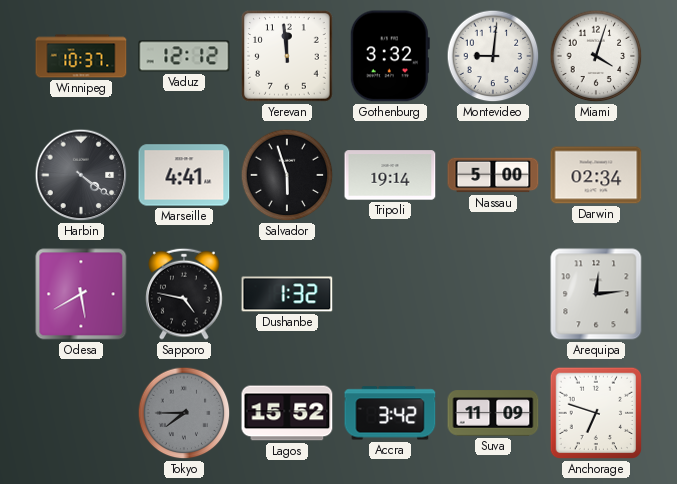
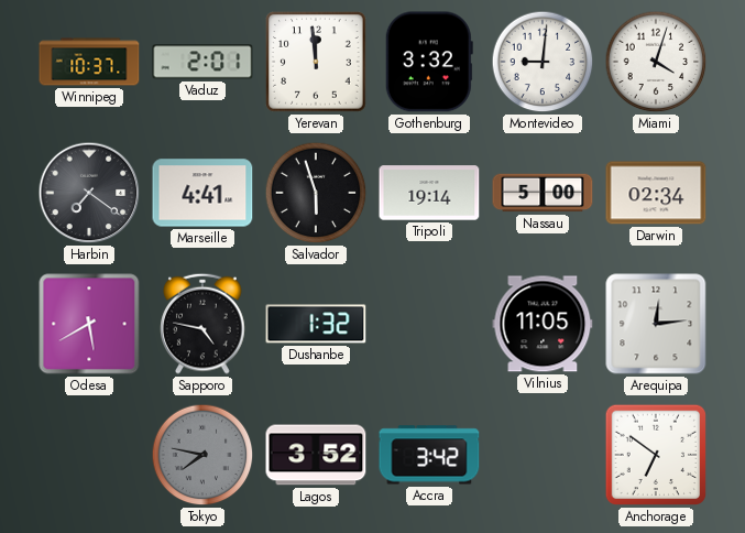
Vaduz: 12:12 -> 2:01
Harbin: 4:21 -> 7:21
Vilnius: none -> 11:05
Tokyo: 7:45 -> 7:47
Lagos: 15:52 -> 3:52
Suva: 11:09 -> none
Anchorage: 6:48 -> 6:51
